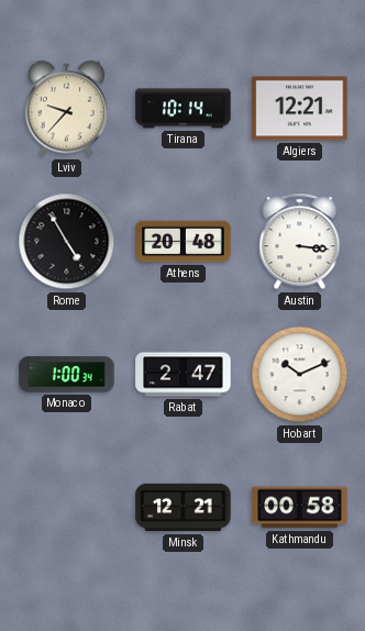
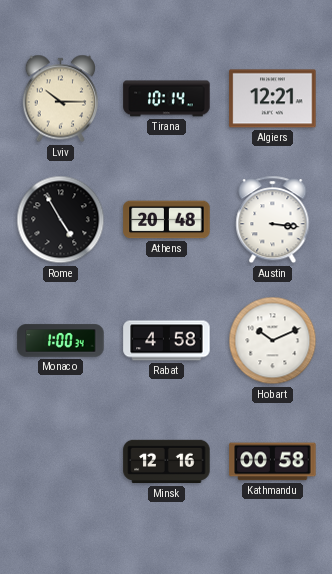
Lviv: 9:37 -> 10:15
Rabat: 2:47 -> 4:58
Minsk: 12:21 -> 12:16
